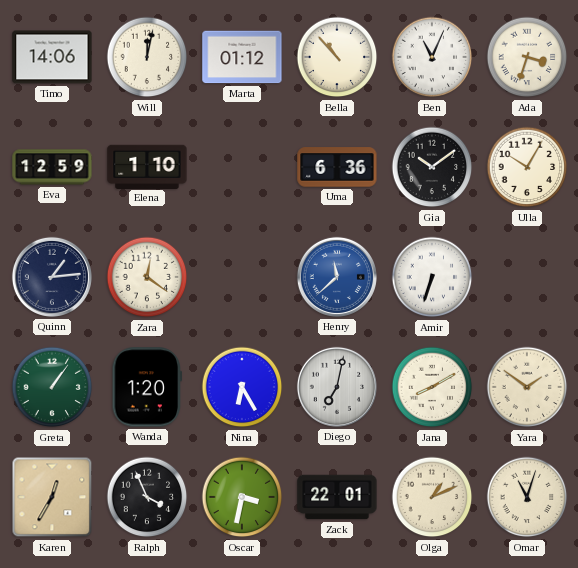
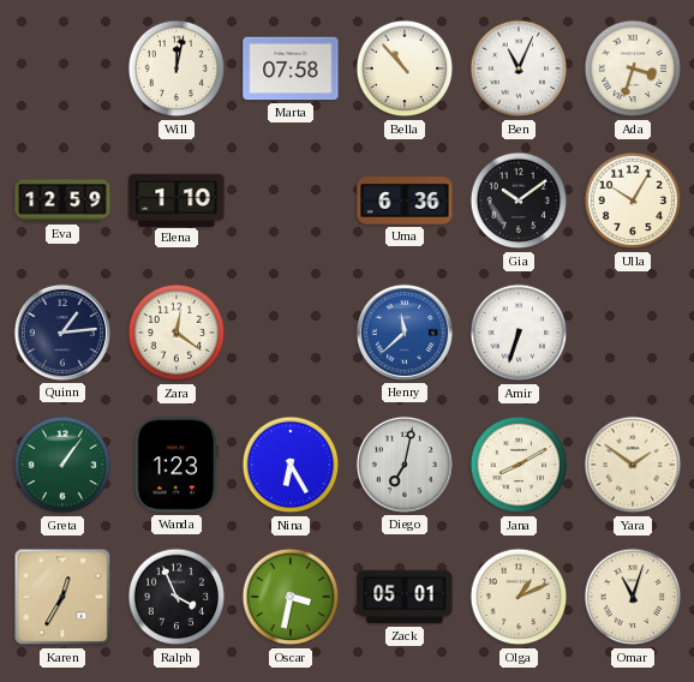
Timo: 14:06 -> none
Marta: 01:12 -> 07:58
Wanda: 1:20 -> 1:23
Zack: 22:01 -> 05:01
